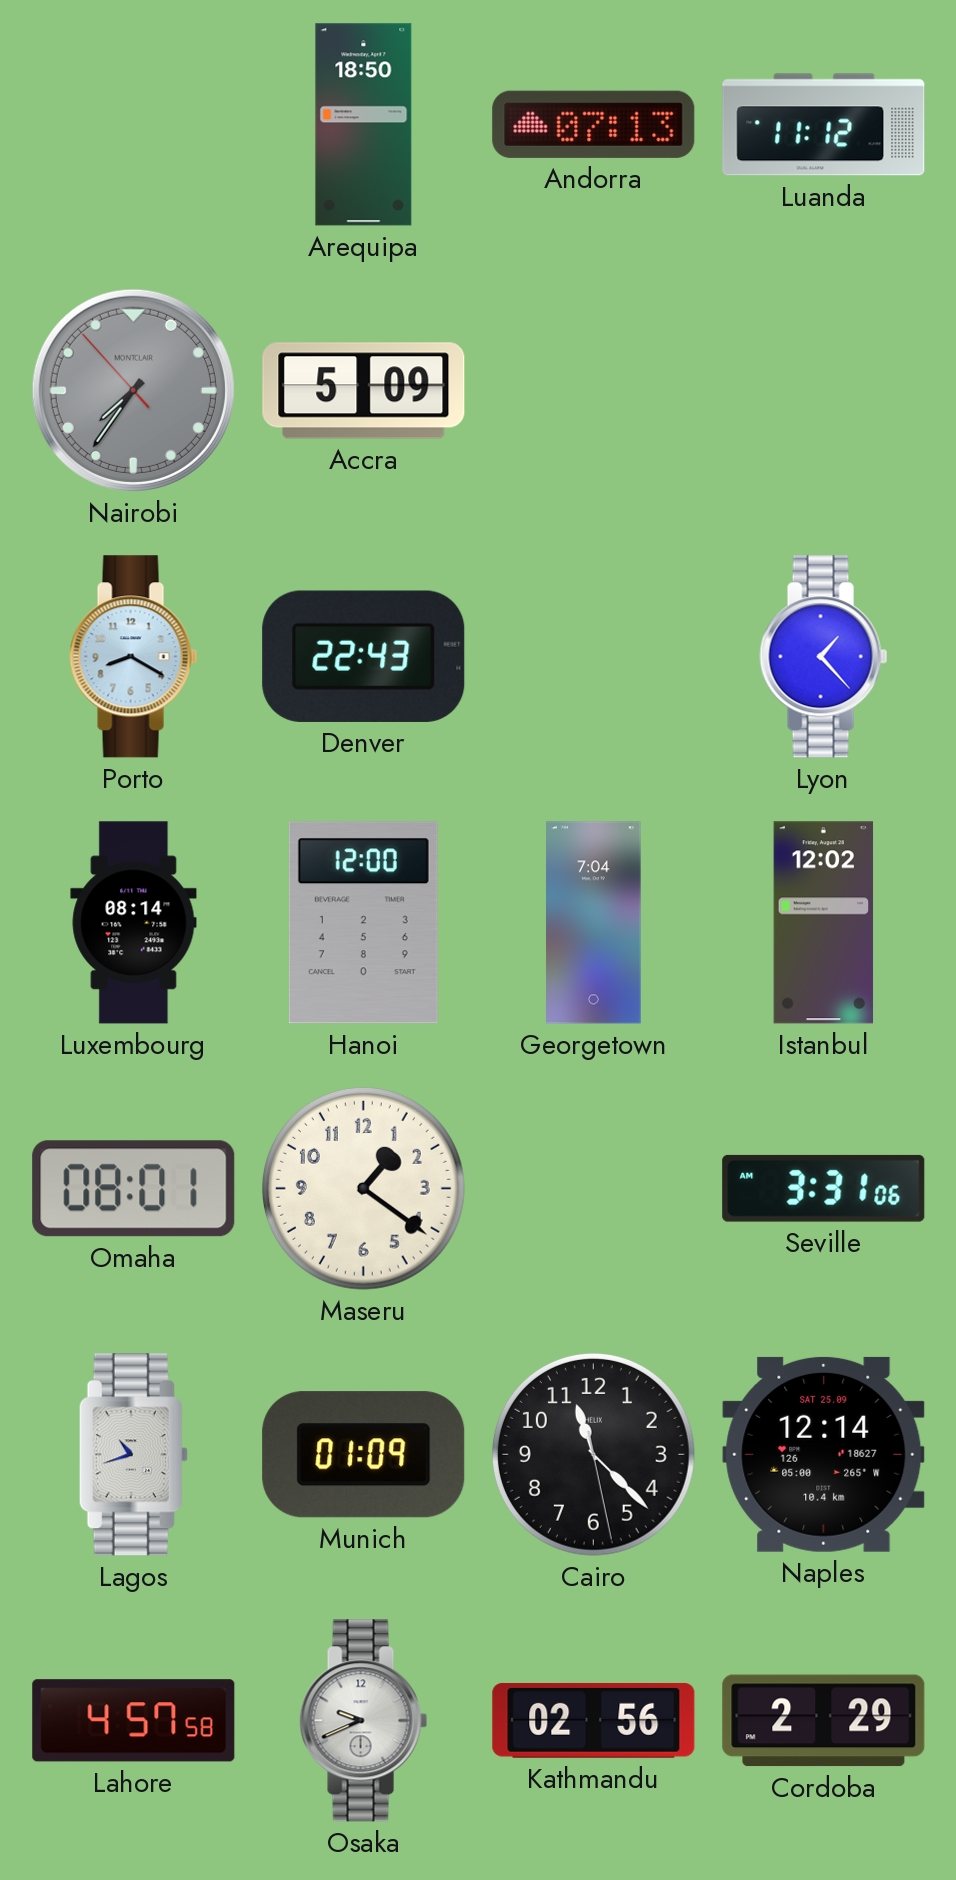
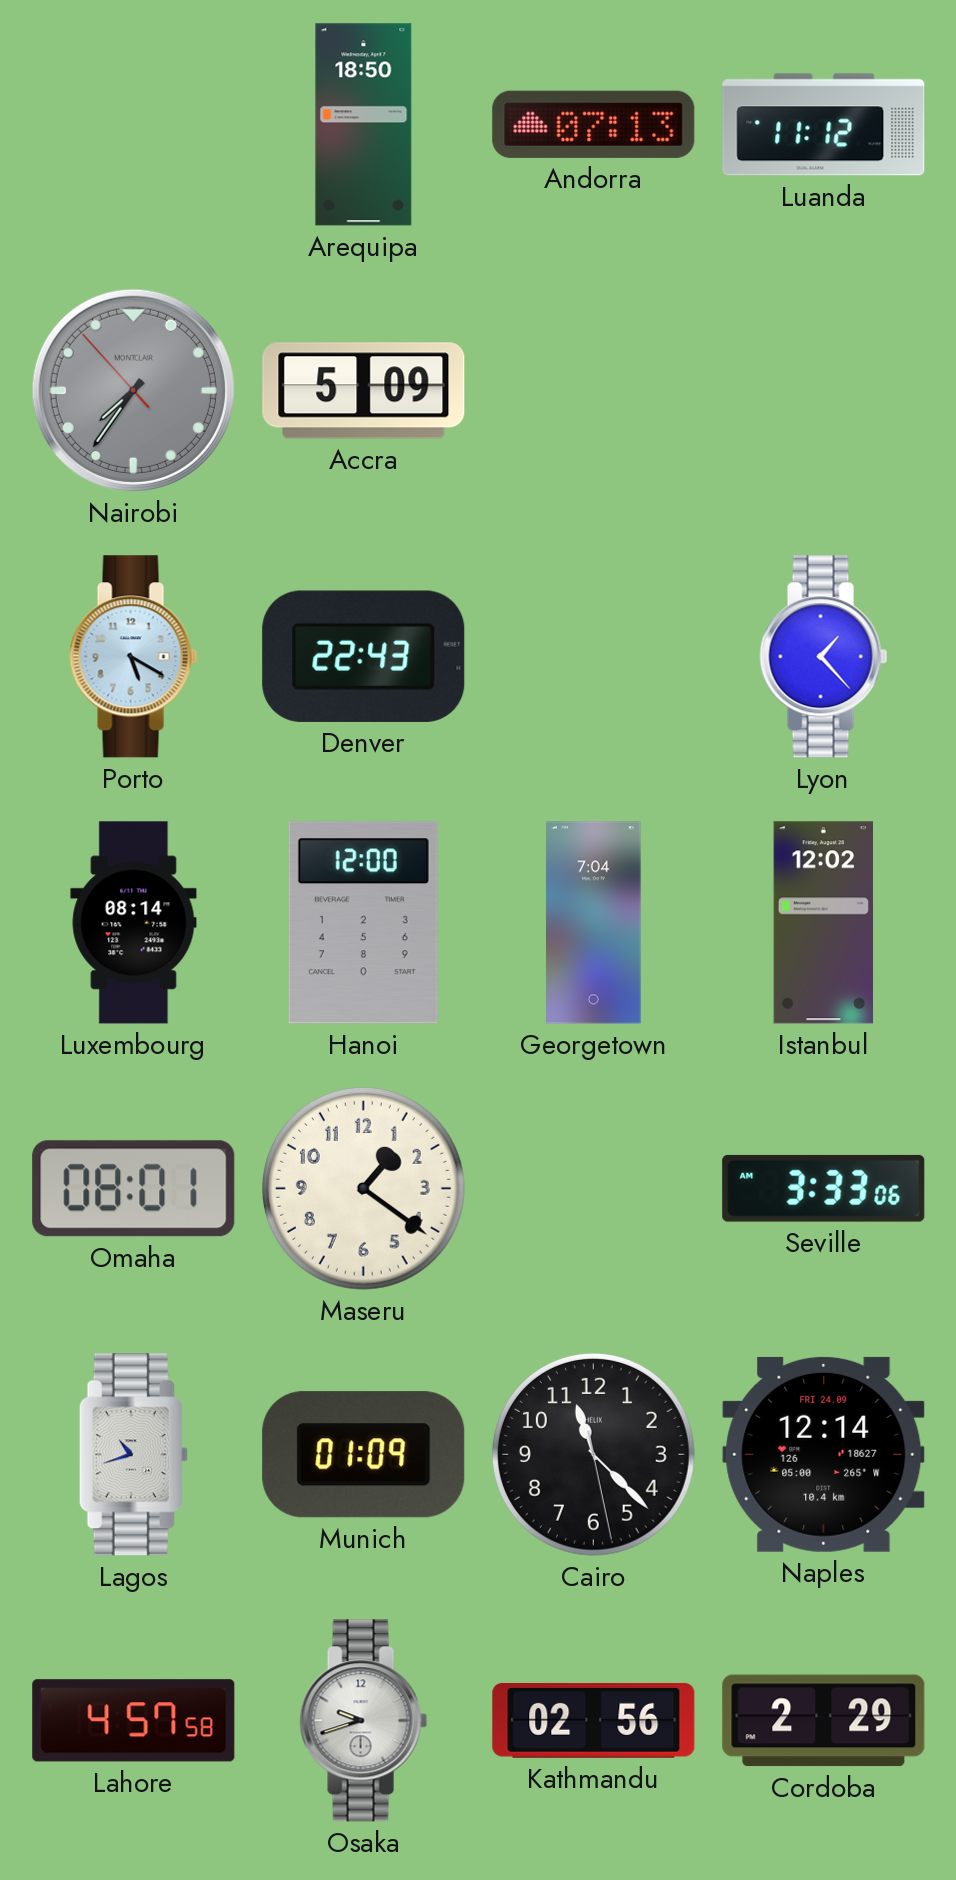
Porto: 8:20 -> 5:20
Seville: 3:31 -> 3:33
Naples date: SAT 25.09 -> FRI 24.09
Osaka: 9:41 -> 9:42
